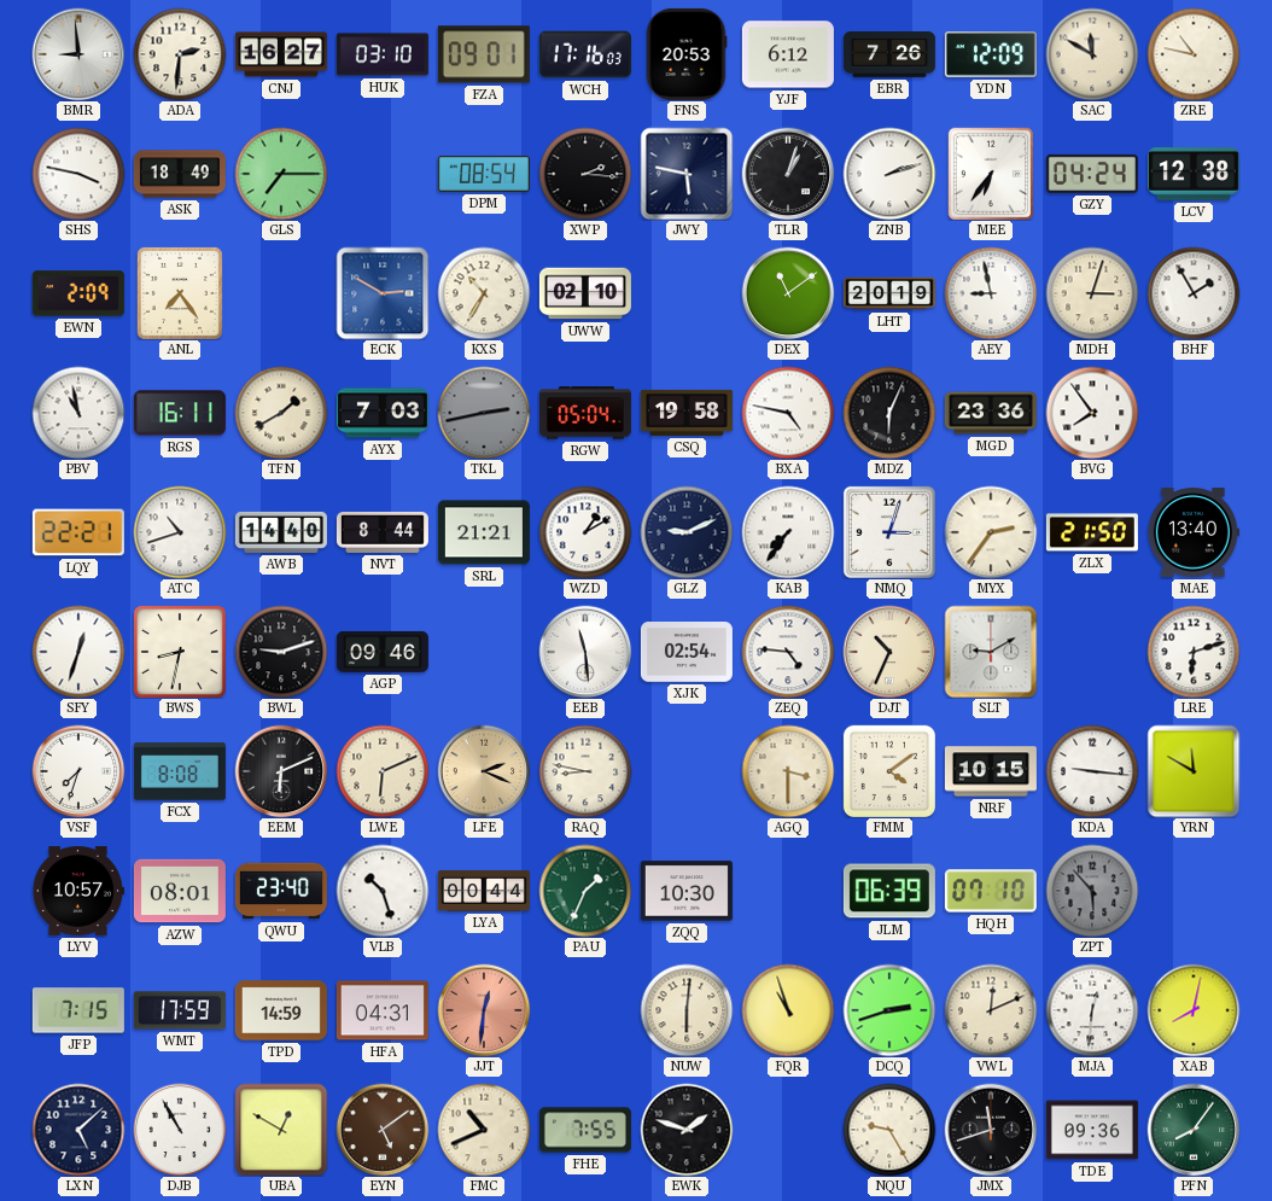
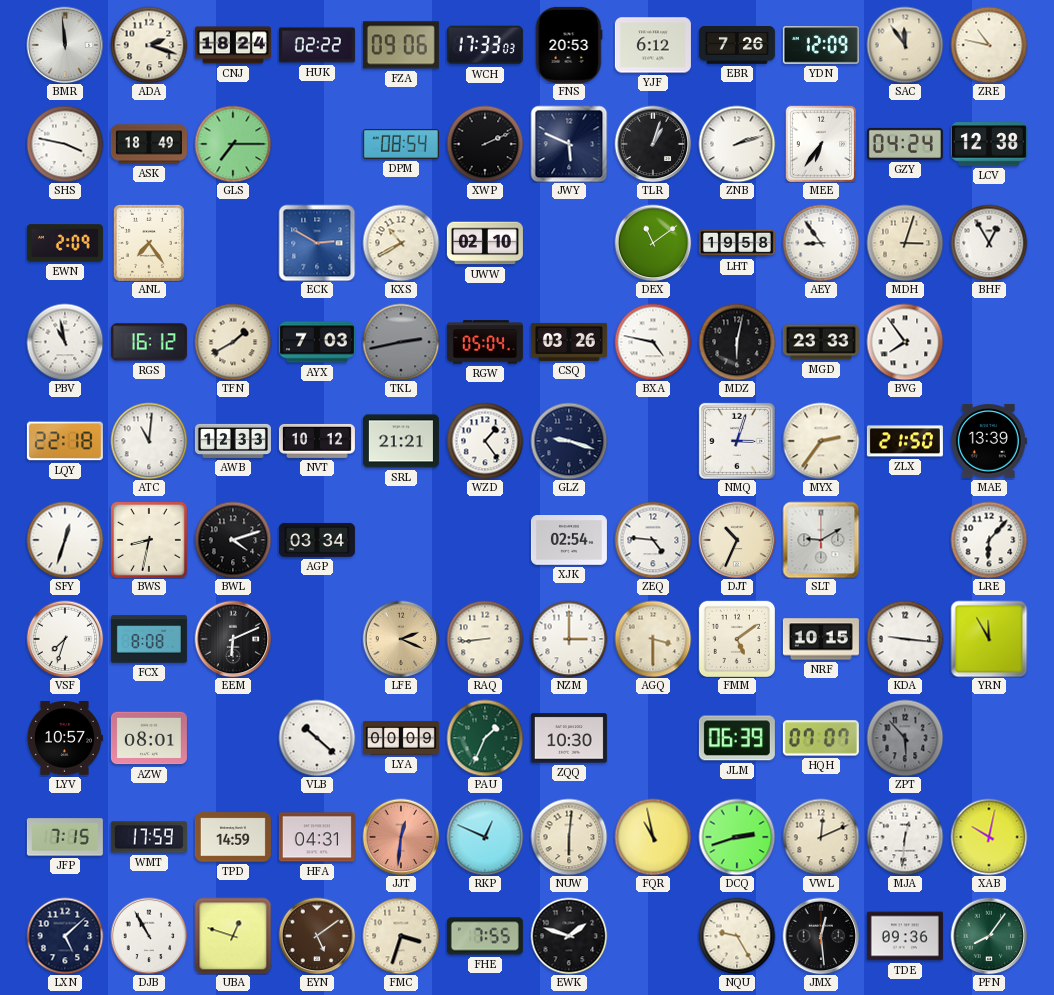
BMR: 8:59 -> 11:59
ADA: 2:31 -> 2:18
CNJ: 16:27 -> 18:24
HUK: 03:10 -> 02:22
FZA: 09:01 -> 09:06
WCH: 17:16 -> 17:33
SAC: 11:50 -> 11:54
XWP: 2:16 -> 2:11
JWY: 5:47 -> 5:49
KXS: 10:35 -> 10:40
LHT: 20:19 -> 19:58
AEY: 8:58 -> 8:54
BHF: 1:55 -> 12:55
RGS: 16:11 -> 16:12
CSQ: 19:58 -> 03:26
MDZ: 6:04 -> 6:02
MGD: 23:36 -> 23:33
LQY: 22:21 -> 22:18
ATC: 10:42 -> 11:01
AWB: 14:40 -> 12:33
NVT: 8:44 -> 10:12
WZD: 1:10 -> 1:24
GLZ: 9:11 -> 9:18
KAB: 7:36 -> none
MAE: 13:40 -> 13:39
BWL: 9:12 -> 4:12
AGP: 09:46 -> 03:34
EEB: 11:29 -> none
LRE: 6:12 -> 6:07
LWE: 6:11 -> none
RAQ: 8:47 -> 8:44
NZM: none -> 3:00
FMM: 4:09 -> 5:09
YRN: 11:50 -> 11:55
QWU: 23:40 -> none
VLB: 10:27 -> 10:22
LYA: 00:44 -> 00:09
HQH: 07:10 -> 07:07
RKP: none -> 12:49
FQR: 10:57 -> 10:58
XAB: 8:02 -> 10:02
UBA: 12:50 -> 12:48
FMC: 10:41 -> 3:33
JMX: 11:42 -> 12:29
